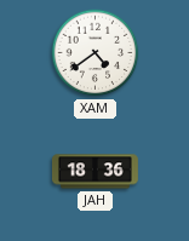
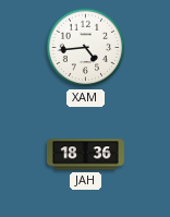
XAM: 4:39 -> 4:44
